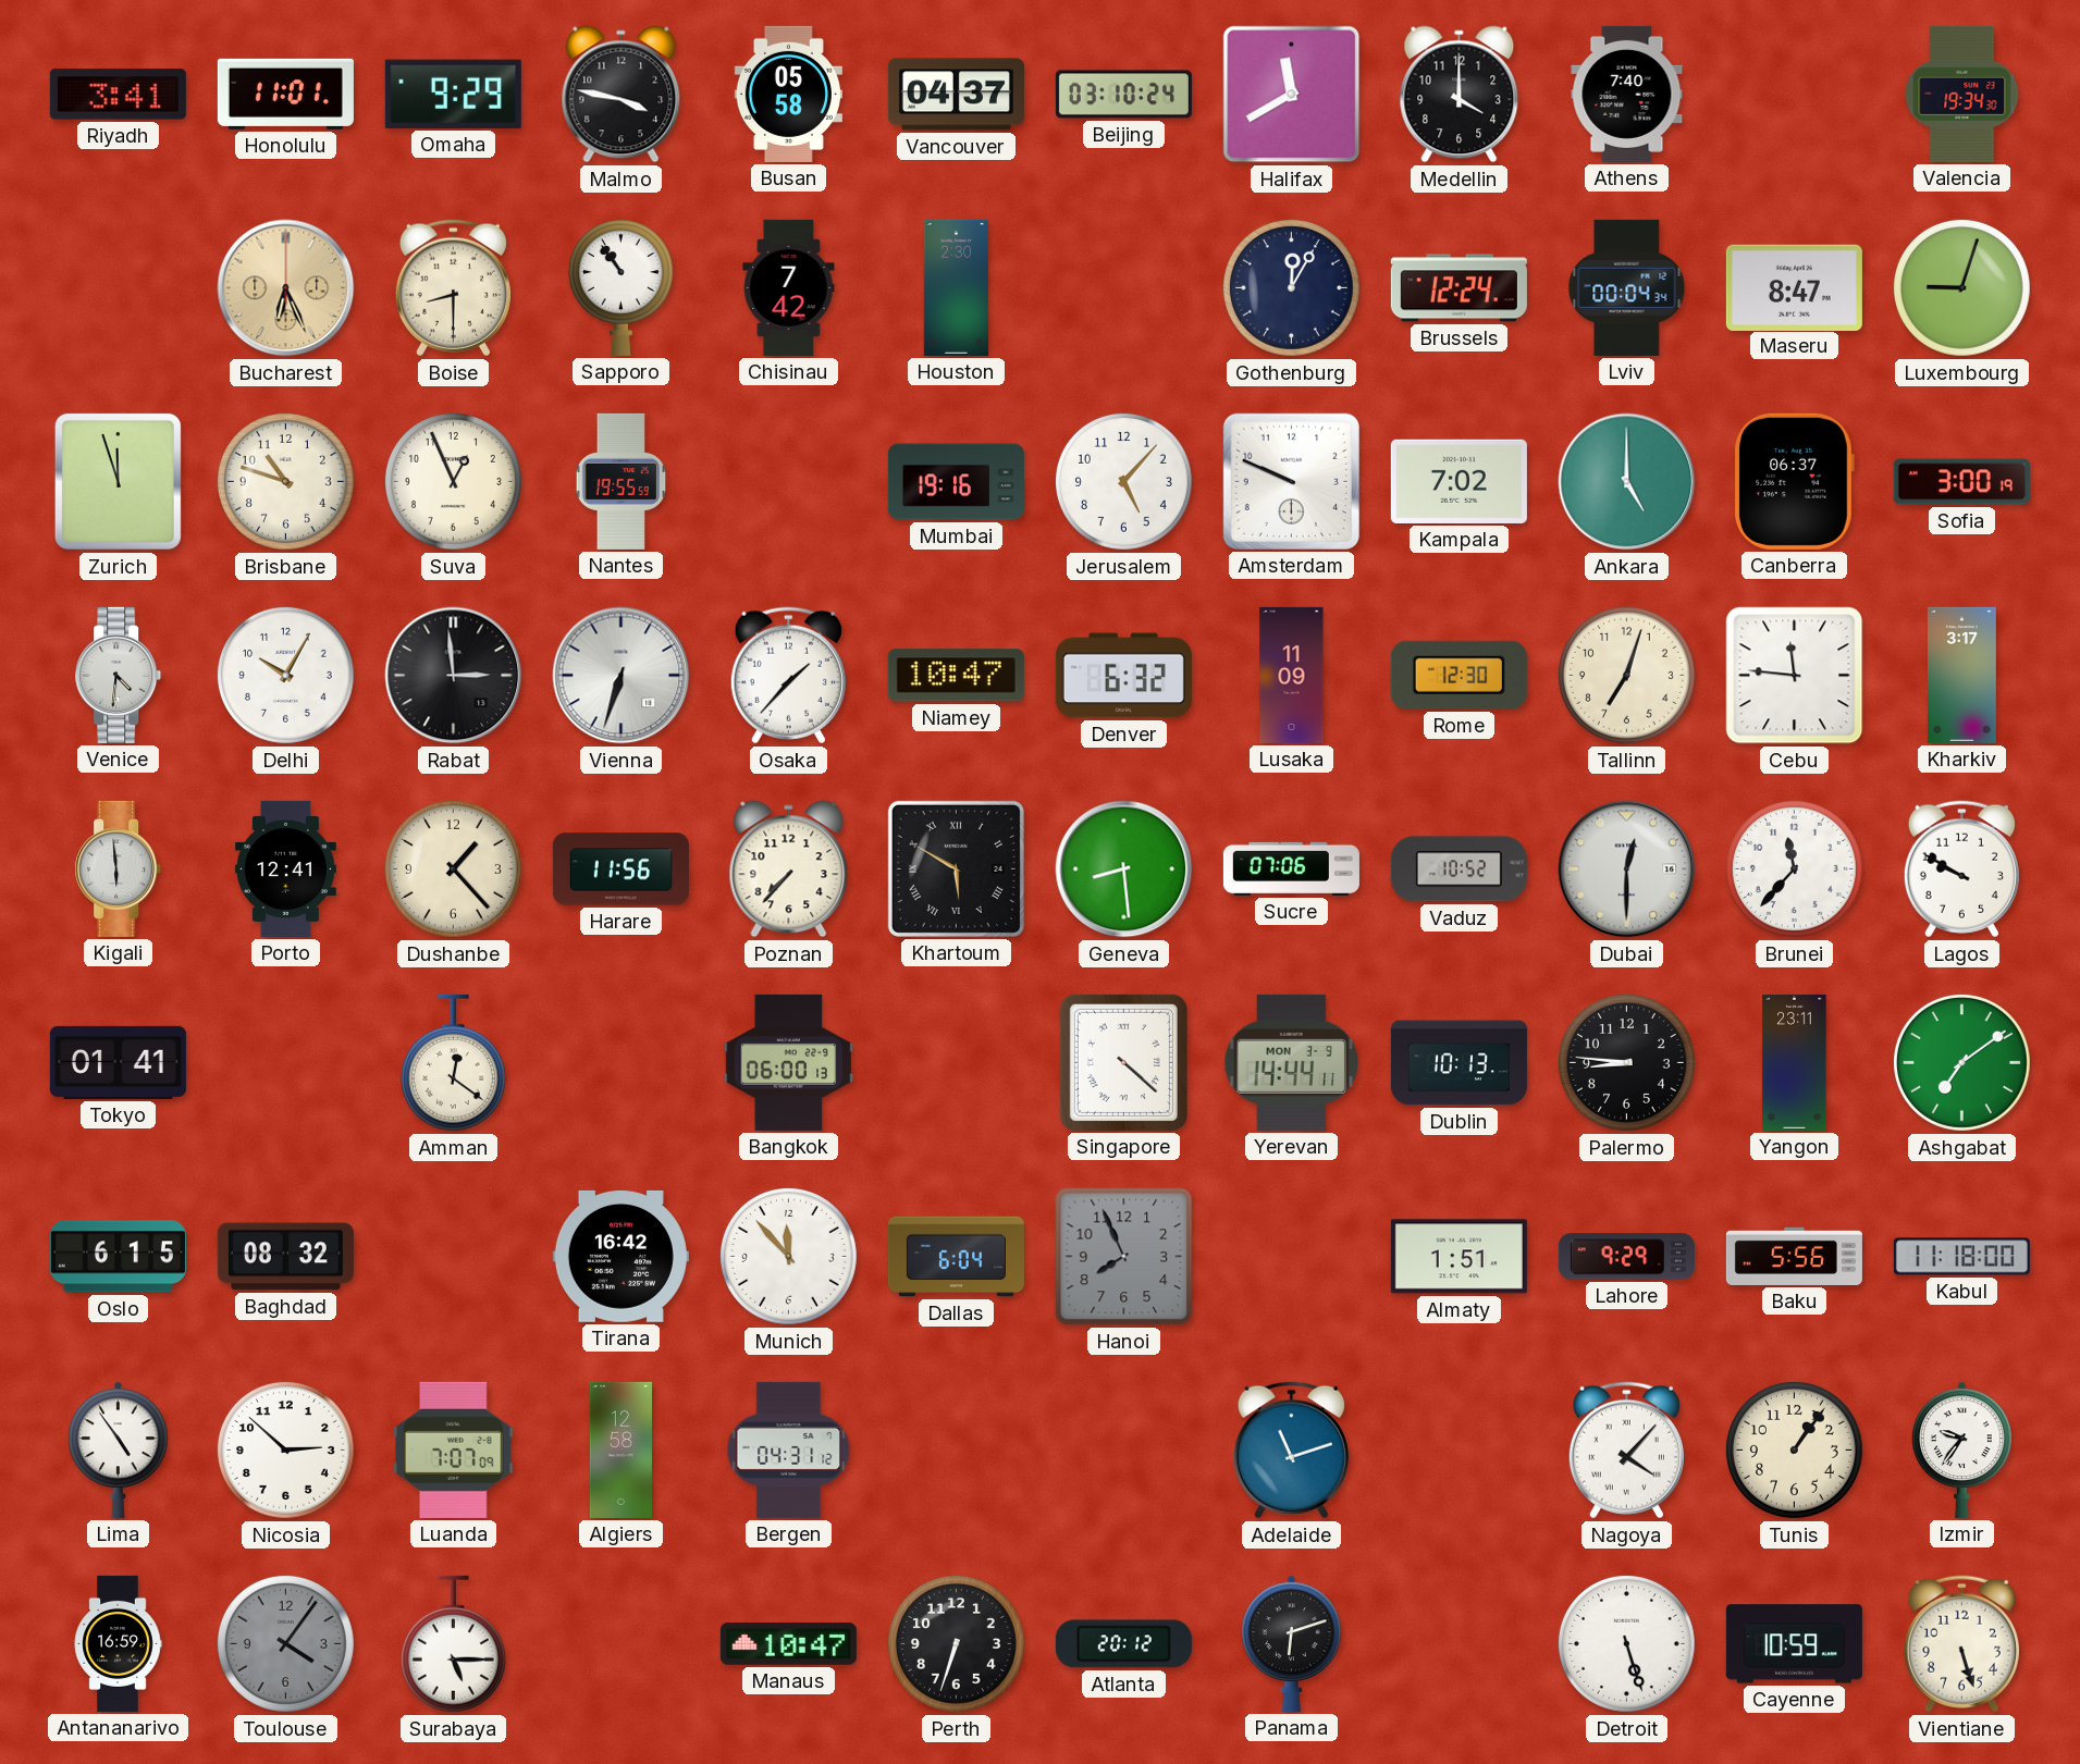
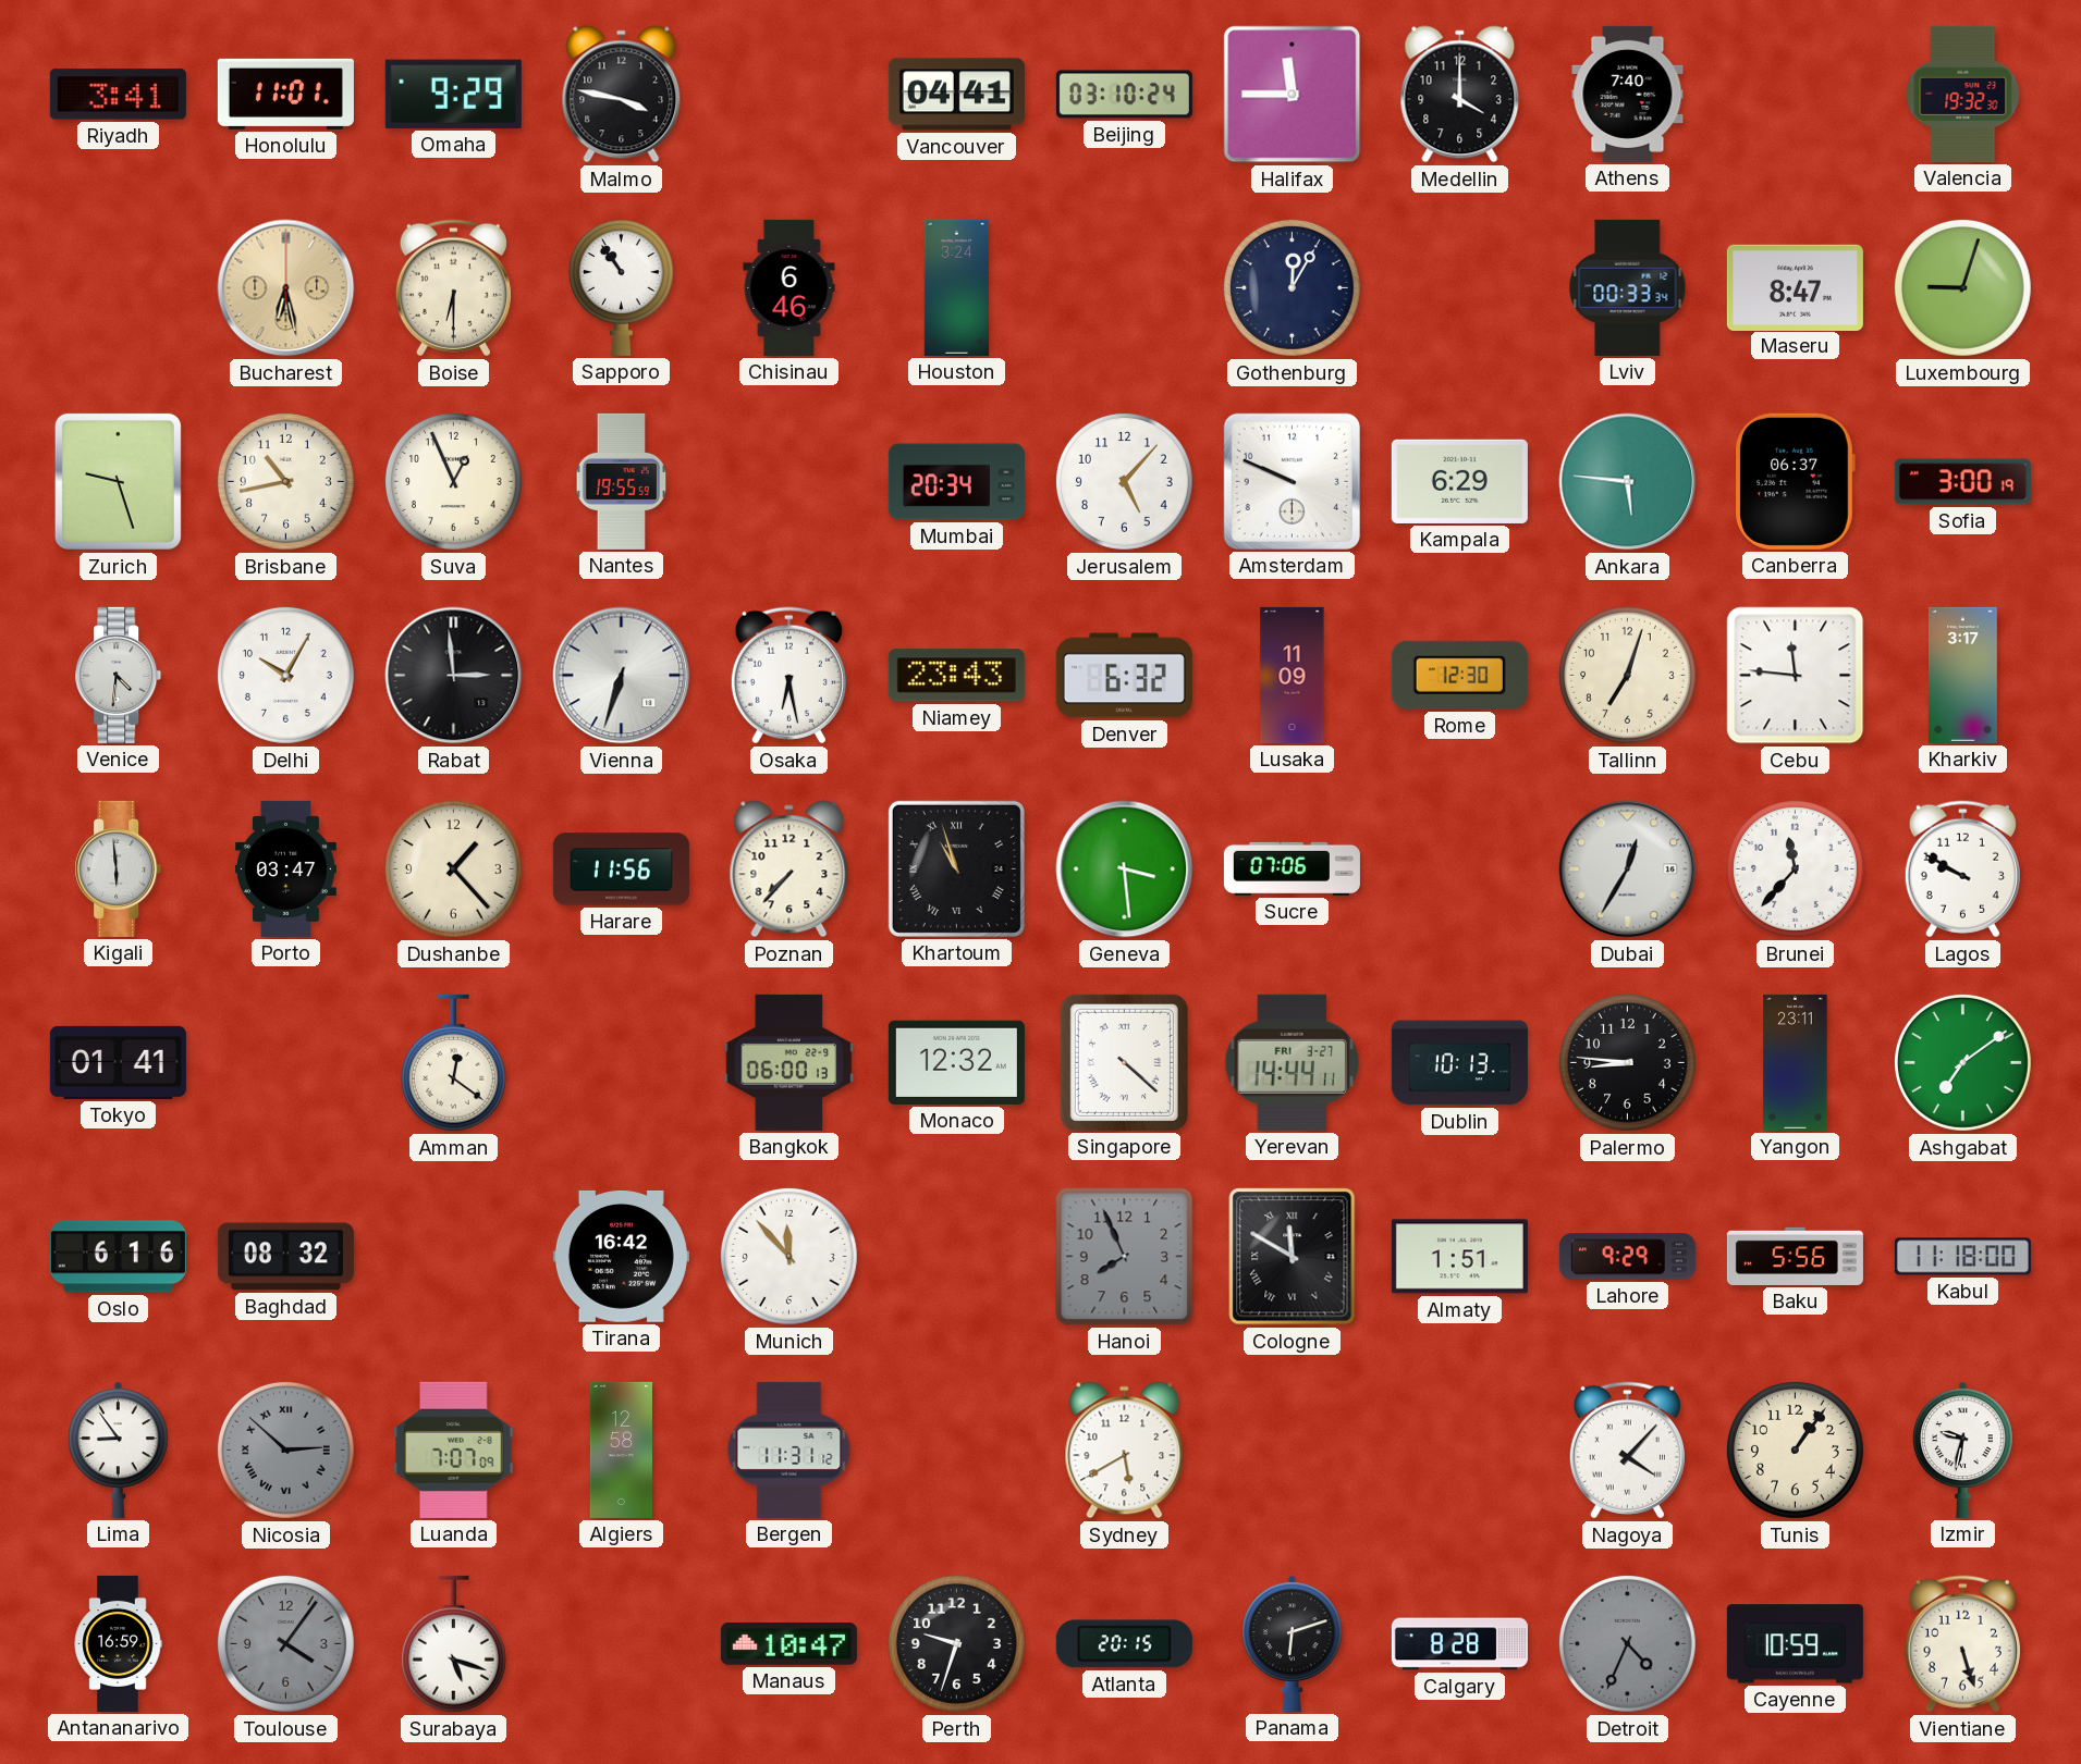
Busan: 05:58 -> none
Vancouver: 04:37 -> 04:41
Halifax: 11:40 -> 11:45
Valencia: 19:34 -> 19:32
Bucharest: 6:26 -> 6:28
Boise: 8:30 -> 6:30
Chisinau: 7:42 -> 6:46
Houston: 2:30 -> 3:24
Brussels: 12:24 -> none
Lviv: 00:04 -> 00:33
Zurich: 11:57 -> 9:27
Brisbane: 10:48 -> 10:43
Mumbai: 19:16 -> 20:34
Kampala: 7:02 -> 6:29
Ankara: 5:00 -> 5:46
Osaka: 1:37 -> 6:28
Niamey: 10:47 -> 23:43
Porto: 12:41 -> 03:47
Khartoum: 5:50 -> 10:57
Geneva: 8:29 -> 3:29
Vaduz: 10:52 -> none
Dubai: 12:30 -> 12:35
Monaco: none -> 12:32
Yerevan date: MON 3-9 -> FRI 3-27
Oslo: 6:15 -> 6:16
Dallas: 6:04 -> none
Cologne: none -> 11:50
Lima: 4:54 -> 8:54
Nicosia dial: white -> grey
Nicosia numerals: Arabic -> Roman
Bergen: 04:31 -> 11:31
Sydney: none -> 5:40
Adelaide: 11:12 -> none
Izmir: 9:36 -> 9:32
Surabaya: 5:15 -> 5:18
Perth: 6:33 -> 9:33
Atlanta: 20:12 -> 20:15
Calgary: none -> 8:28
Detroit: 5:27 -> 4:34
Detroit dial: white -> grey
